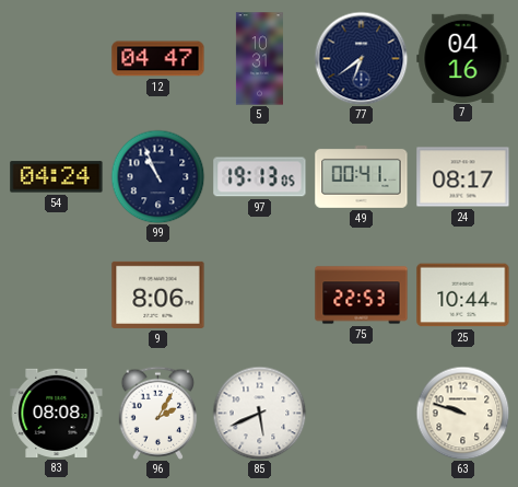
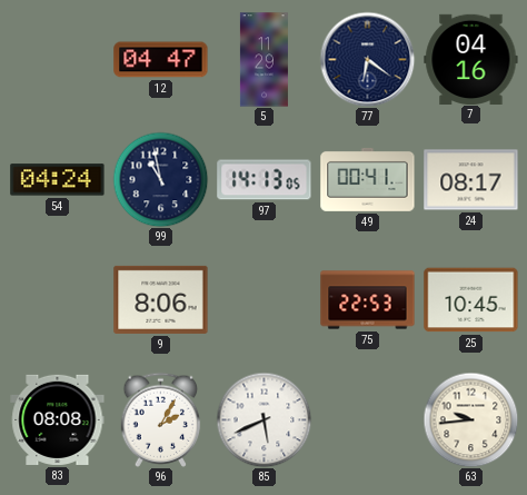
5: 10:31 -> 11:29
77: 6:39 -> 6:21
99: 10:56 -> 10:58
97: 19:13 -> 14:13
25: 10:44 -> 10:45
63: 9:48 -> 9:44
